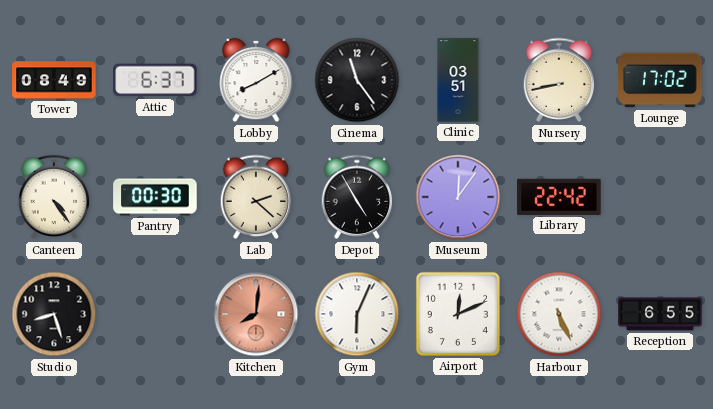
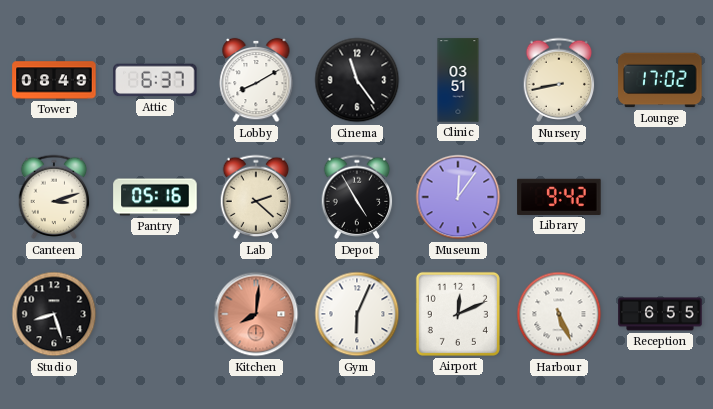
Canteen: 4:24 -> 3:12
Pantry: 00:30 -> 05:16
Library: 22:42 -> 9:42
